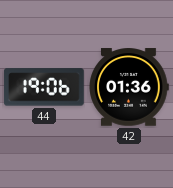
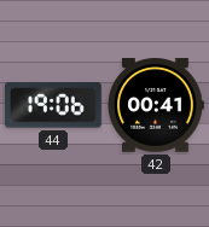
42: 01:36 -> 00:41
